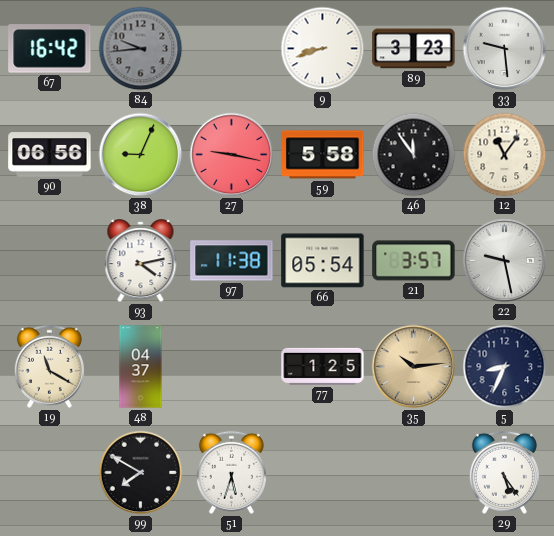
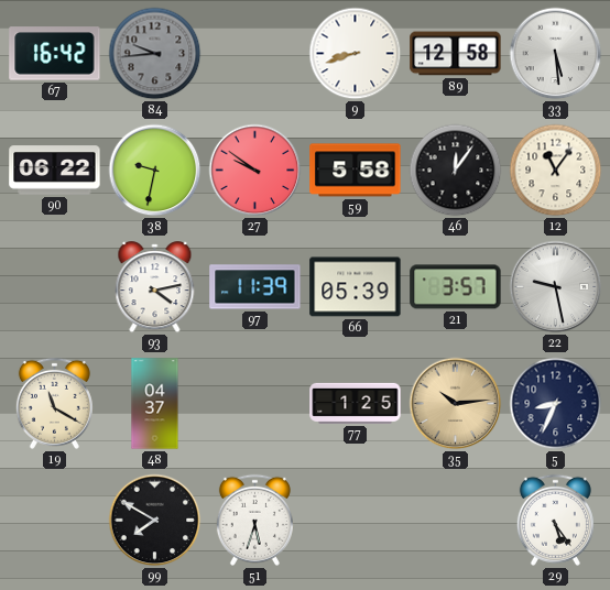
89: 3:23 -> 12:58
33: 9:29 -> 5:29
90: 06:56 -> 06:22
38: 9:04 -> 9:32
27: 9:17 -> 9:51
46: 11:54 -> 12:06
97: 11:38 -> 11:39
66: 05:54 -> 05:39
